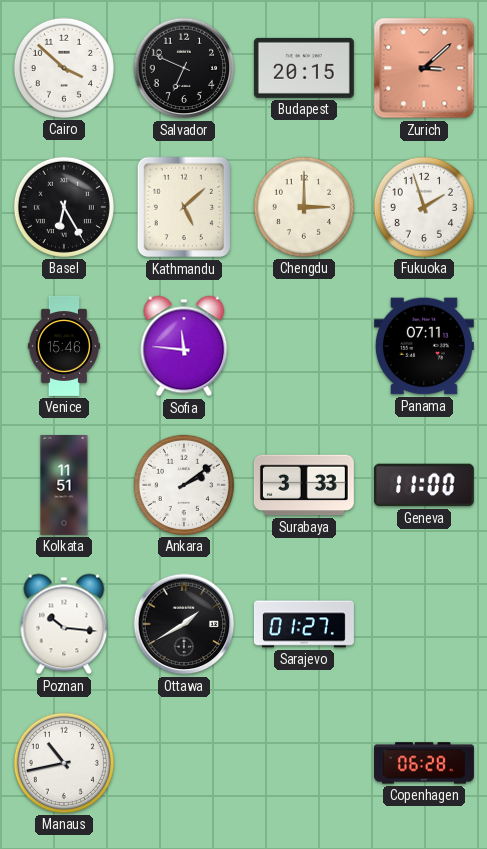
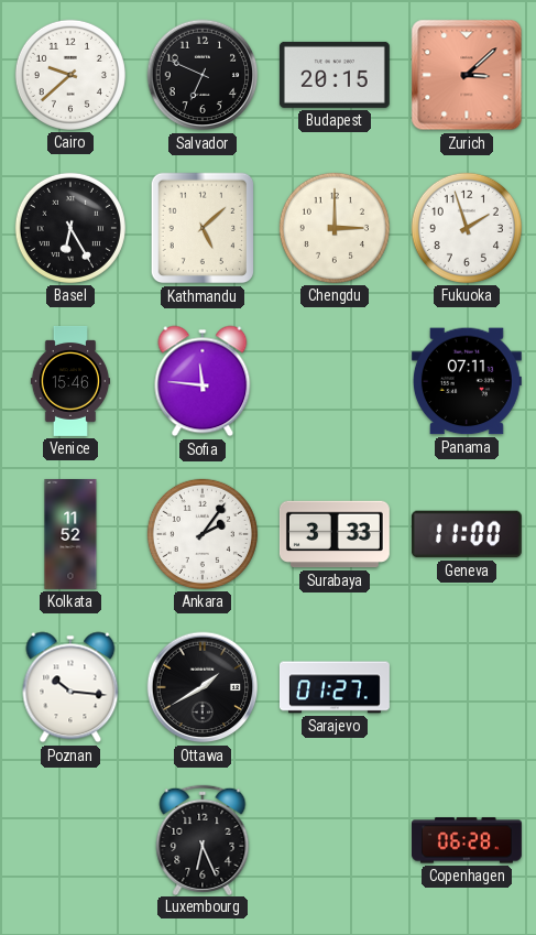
Cairo: 3:52 -> 9:38
Kolkata: 11:51 -> 11:52
Ankara: 2:09 -> 2:06
Manaus: 10:43 -> none
Luxembourg: none -> 6:26
